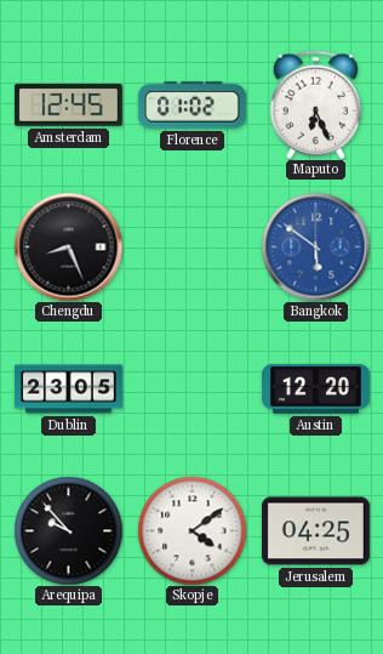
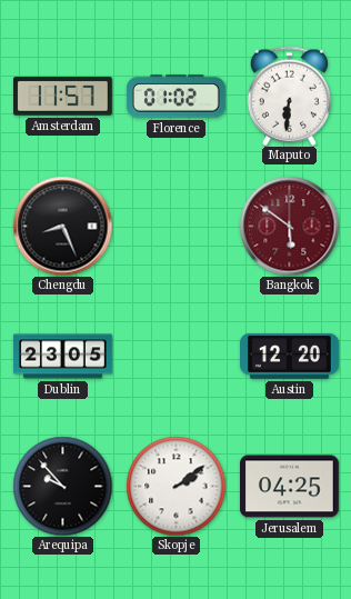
Amsterdam: 12:45 -> 11:57
Maputo: 6:26 -> 6:31
Bangkok dial: blue -> burgundy
Skopje: 4:09 -> 2:09
